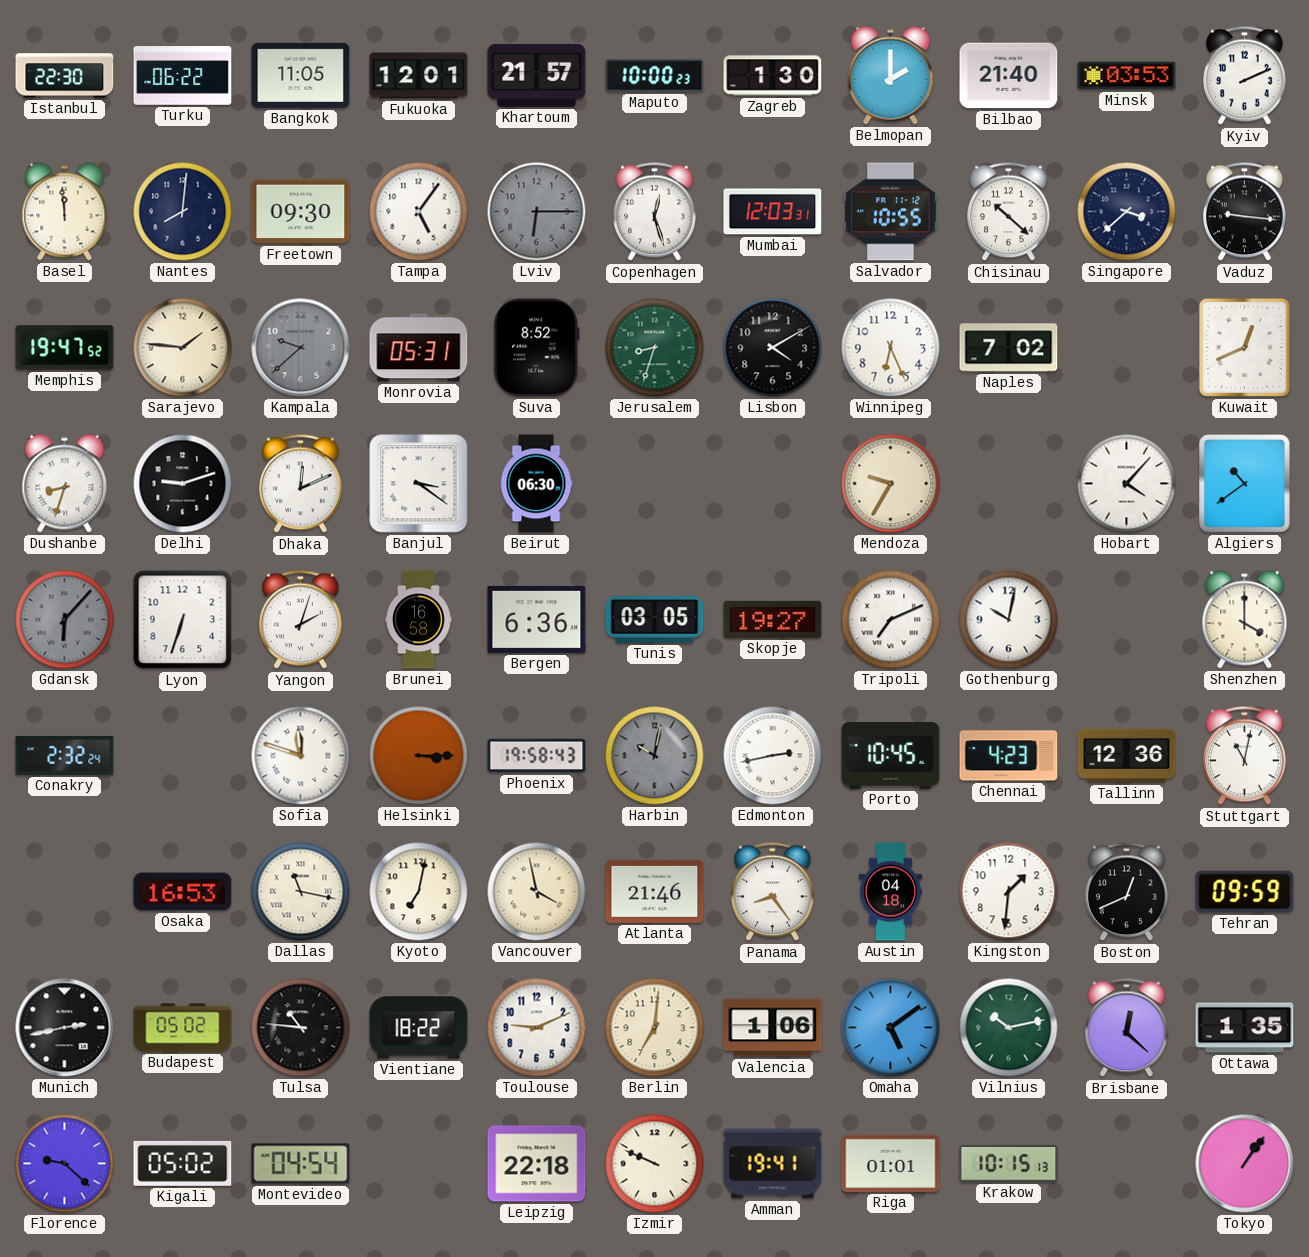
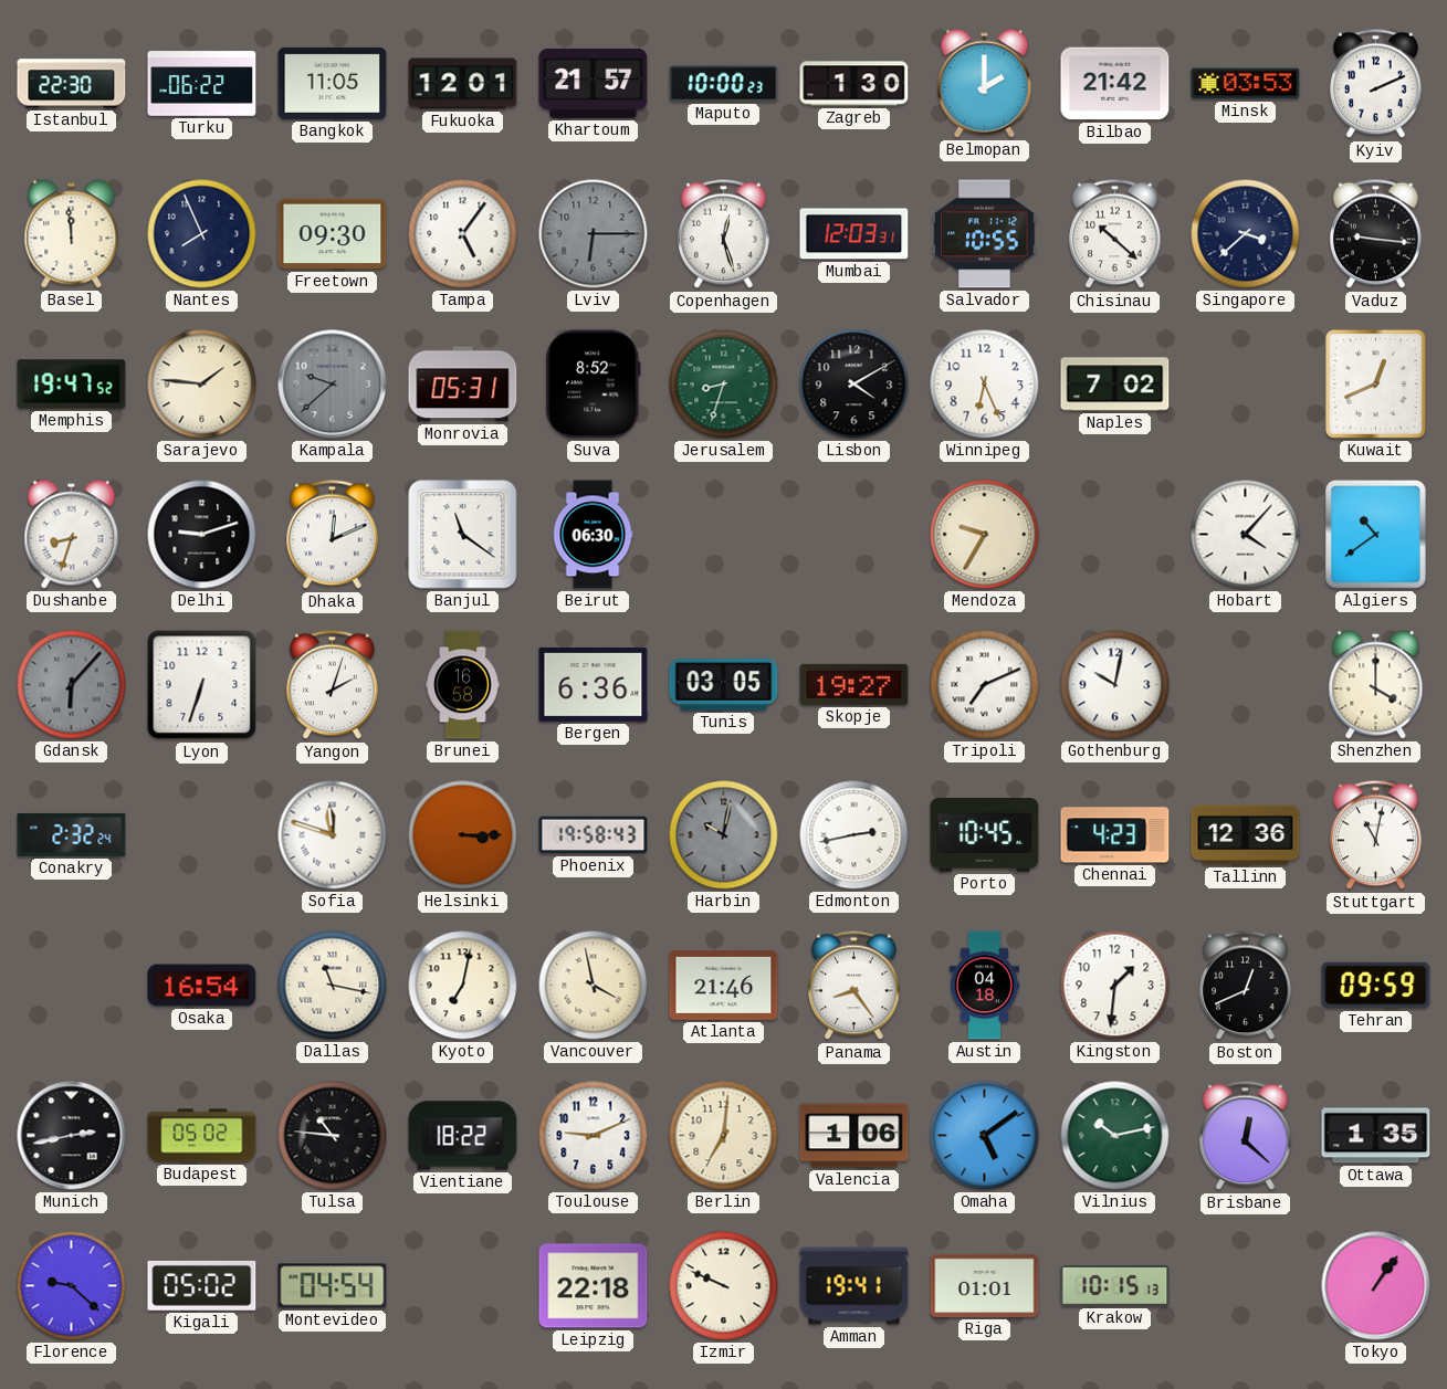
Bilbao: 21:40 -> 21:42
Nantes: 8:01 -> 7:56
Banjul: 3:21 -> 11:21
Osaka: 16:53 -> 16:54
